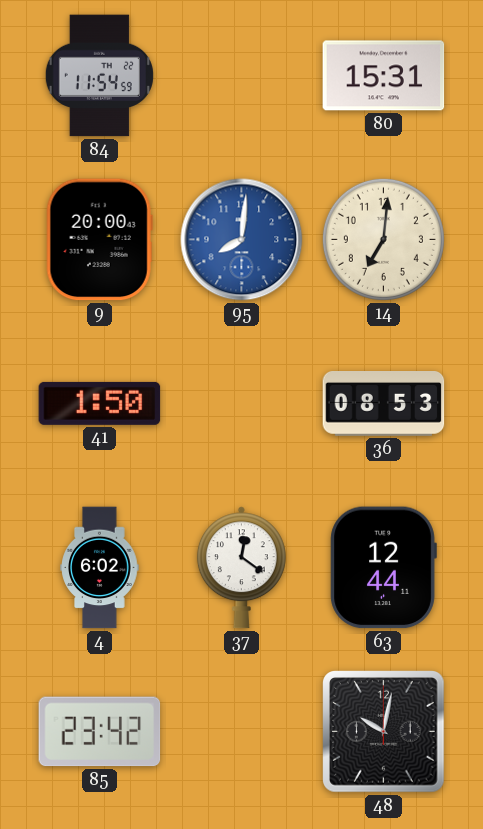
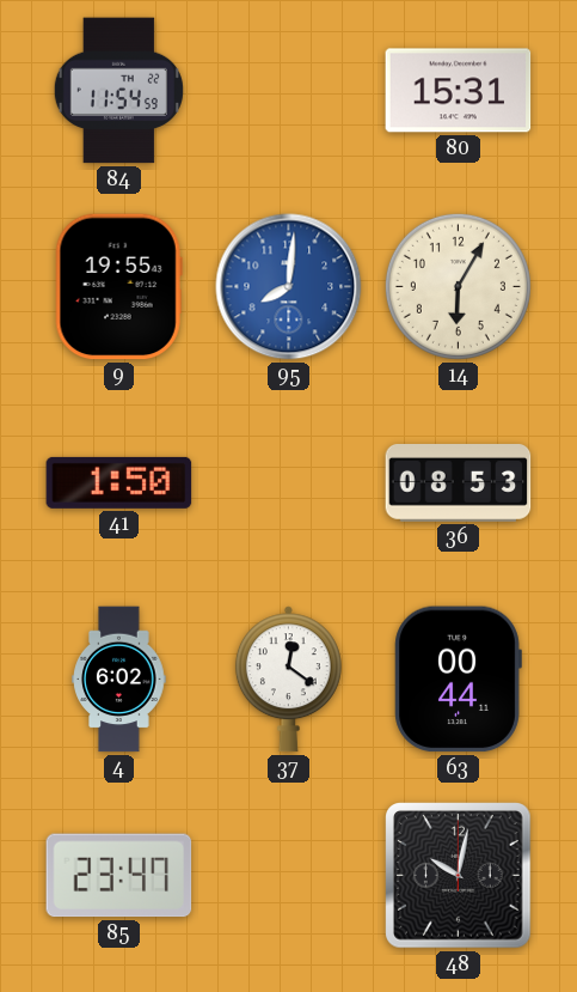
9: 20:00 -> 19:55
14: 7:01 -> 6:05
63: 12:44 -> 00:44
85: 23:42 -> 23:47
